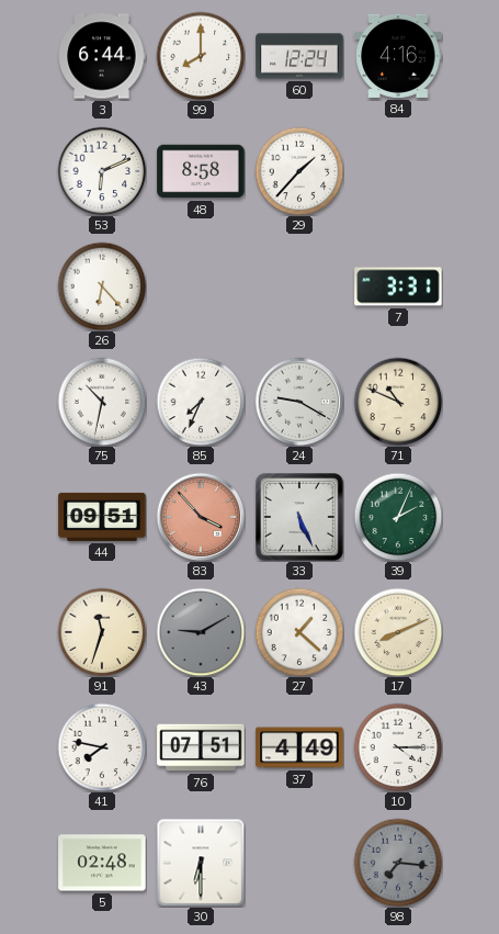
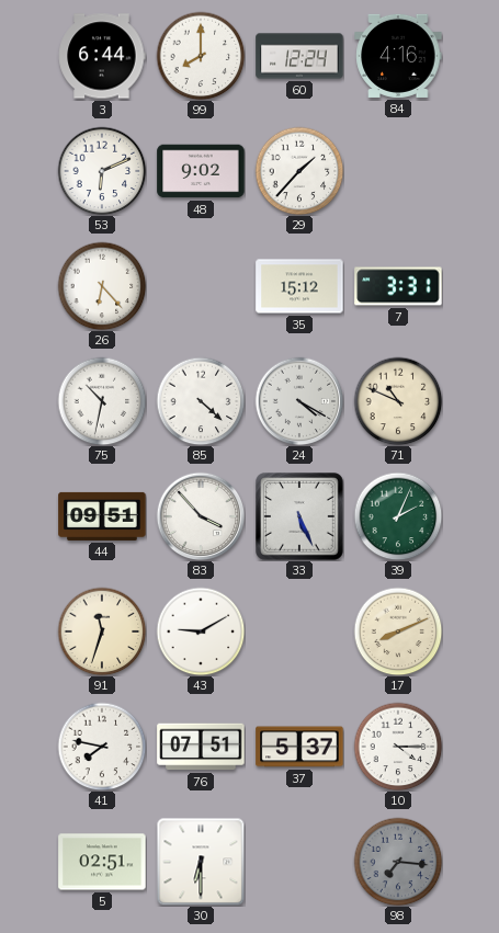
48: 8:58 -> 9:02
35: none -> 15:12
85: 7:34 -> 4:22
24: 9:20 -> 4:20
83 dial: salmon -> white
43 dial: grey -> white
27: 1:22 -> none
37: 4:49 -> 5:37
5: 02:48 -> 02:51
